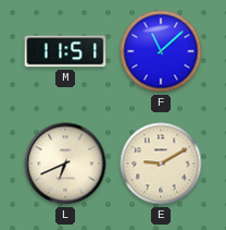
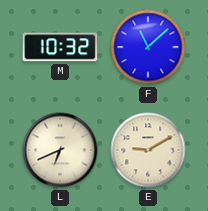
M: 11:51 -> 10:32
